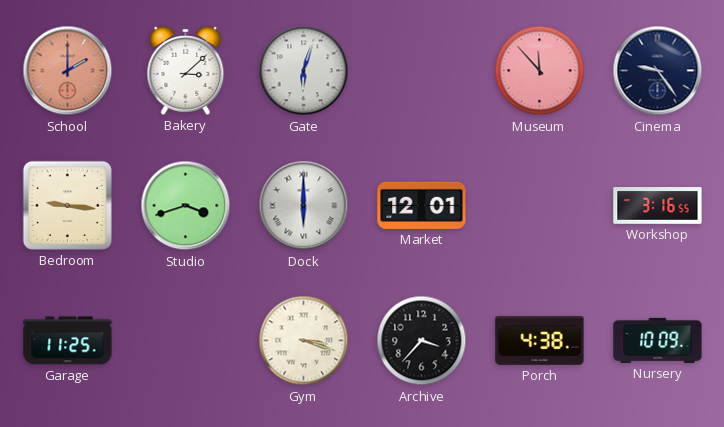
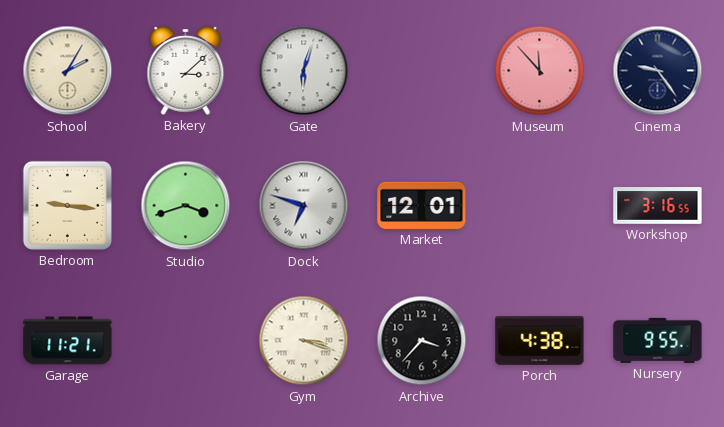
School: 2:00 -> 2:05
School dial: salmon -> cream
Dock: 6:00 -> 6:48
Garage: 11:25 -> 11:21
Nursery: 10:09 -> 9:55
